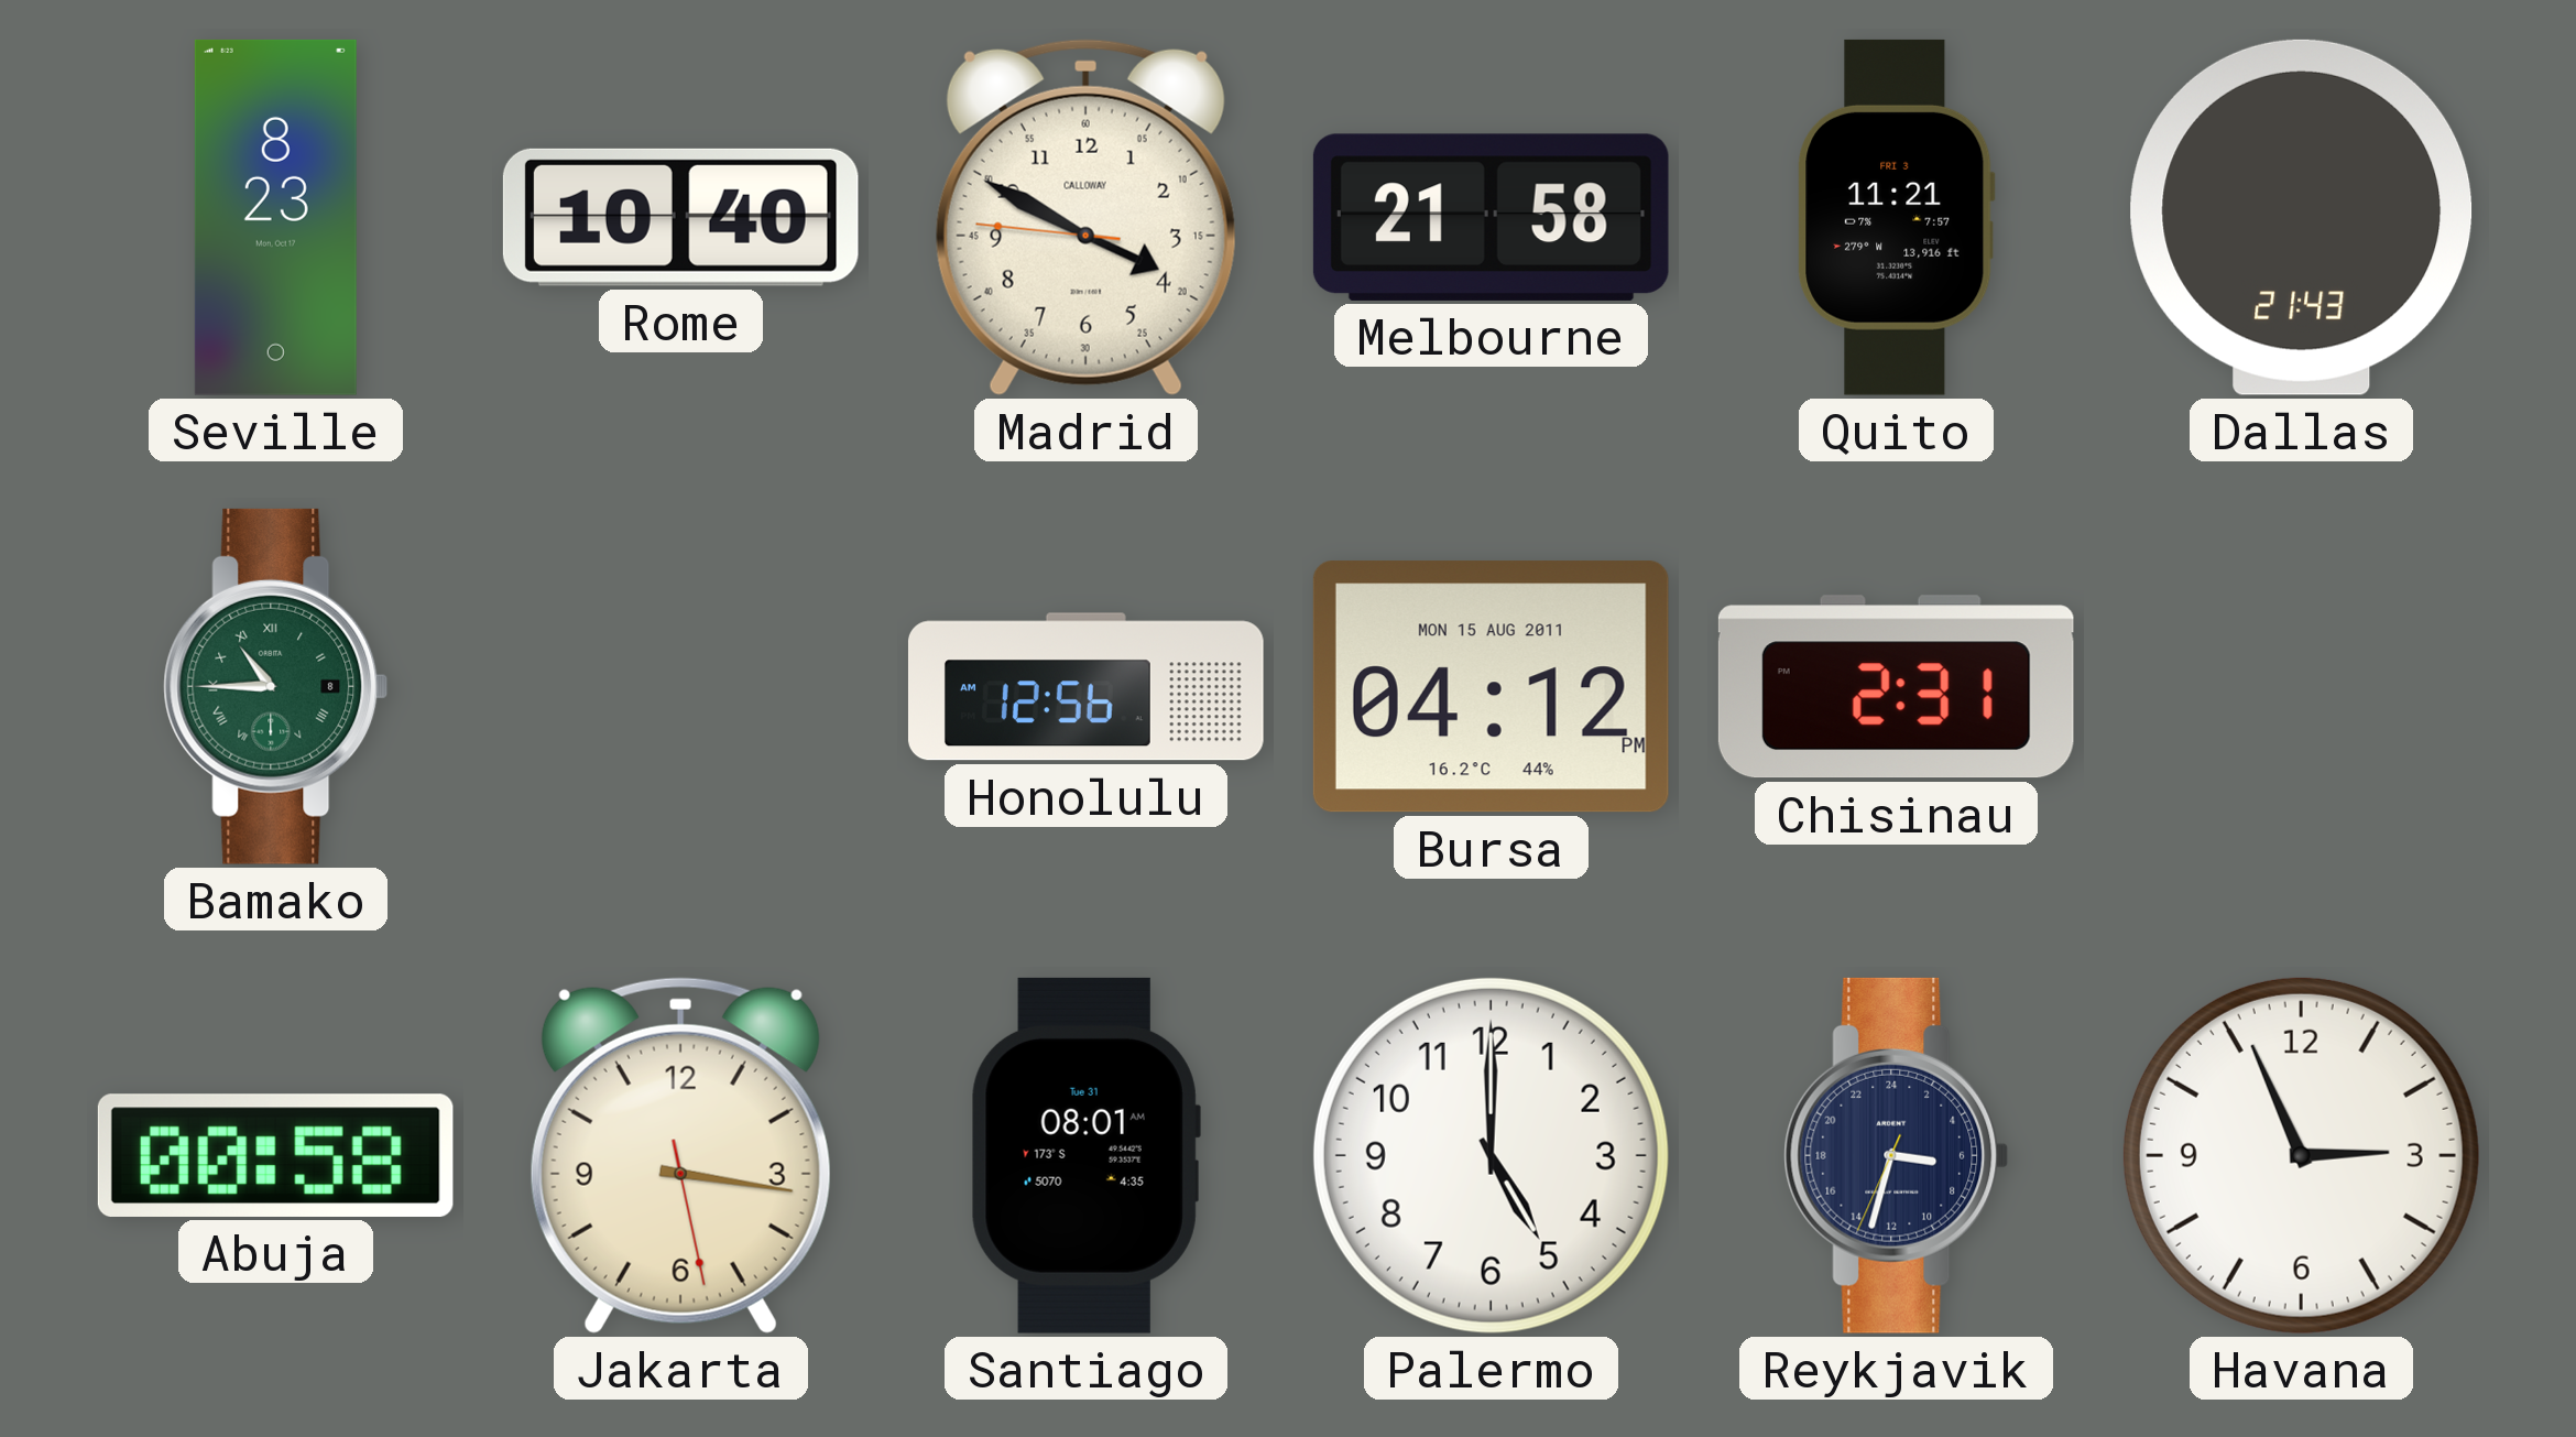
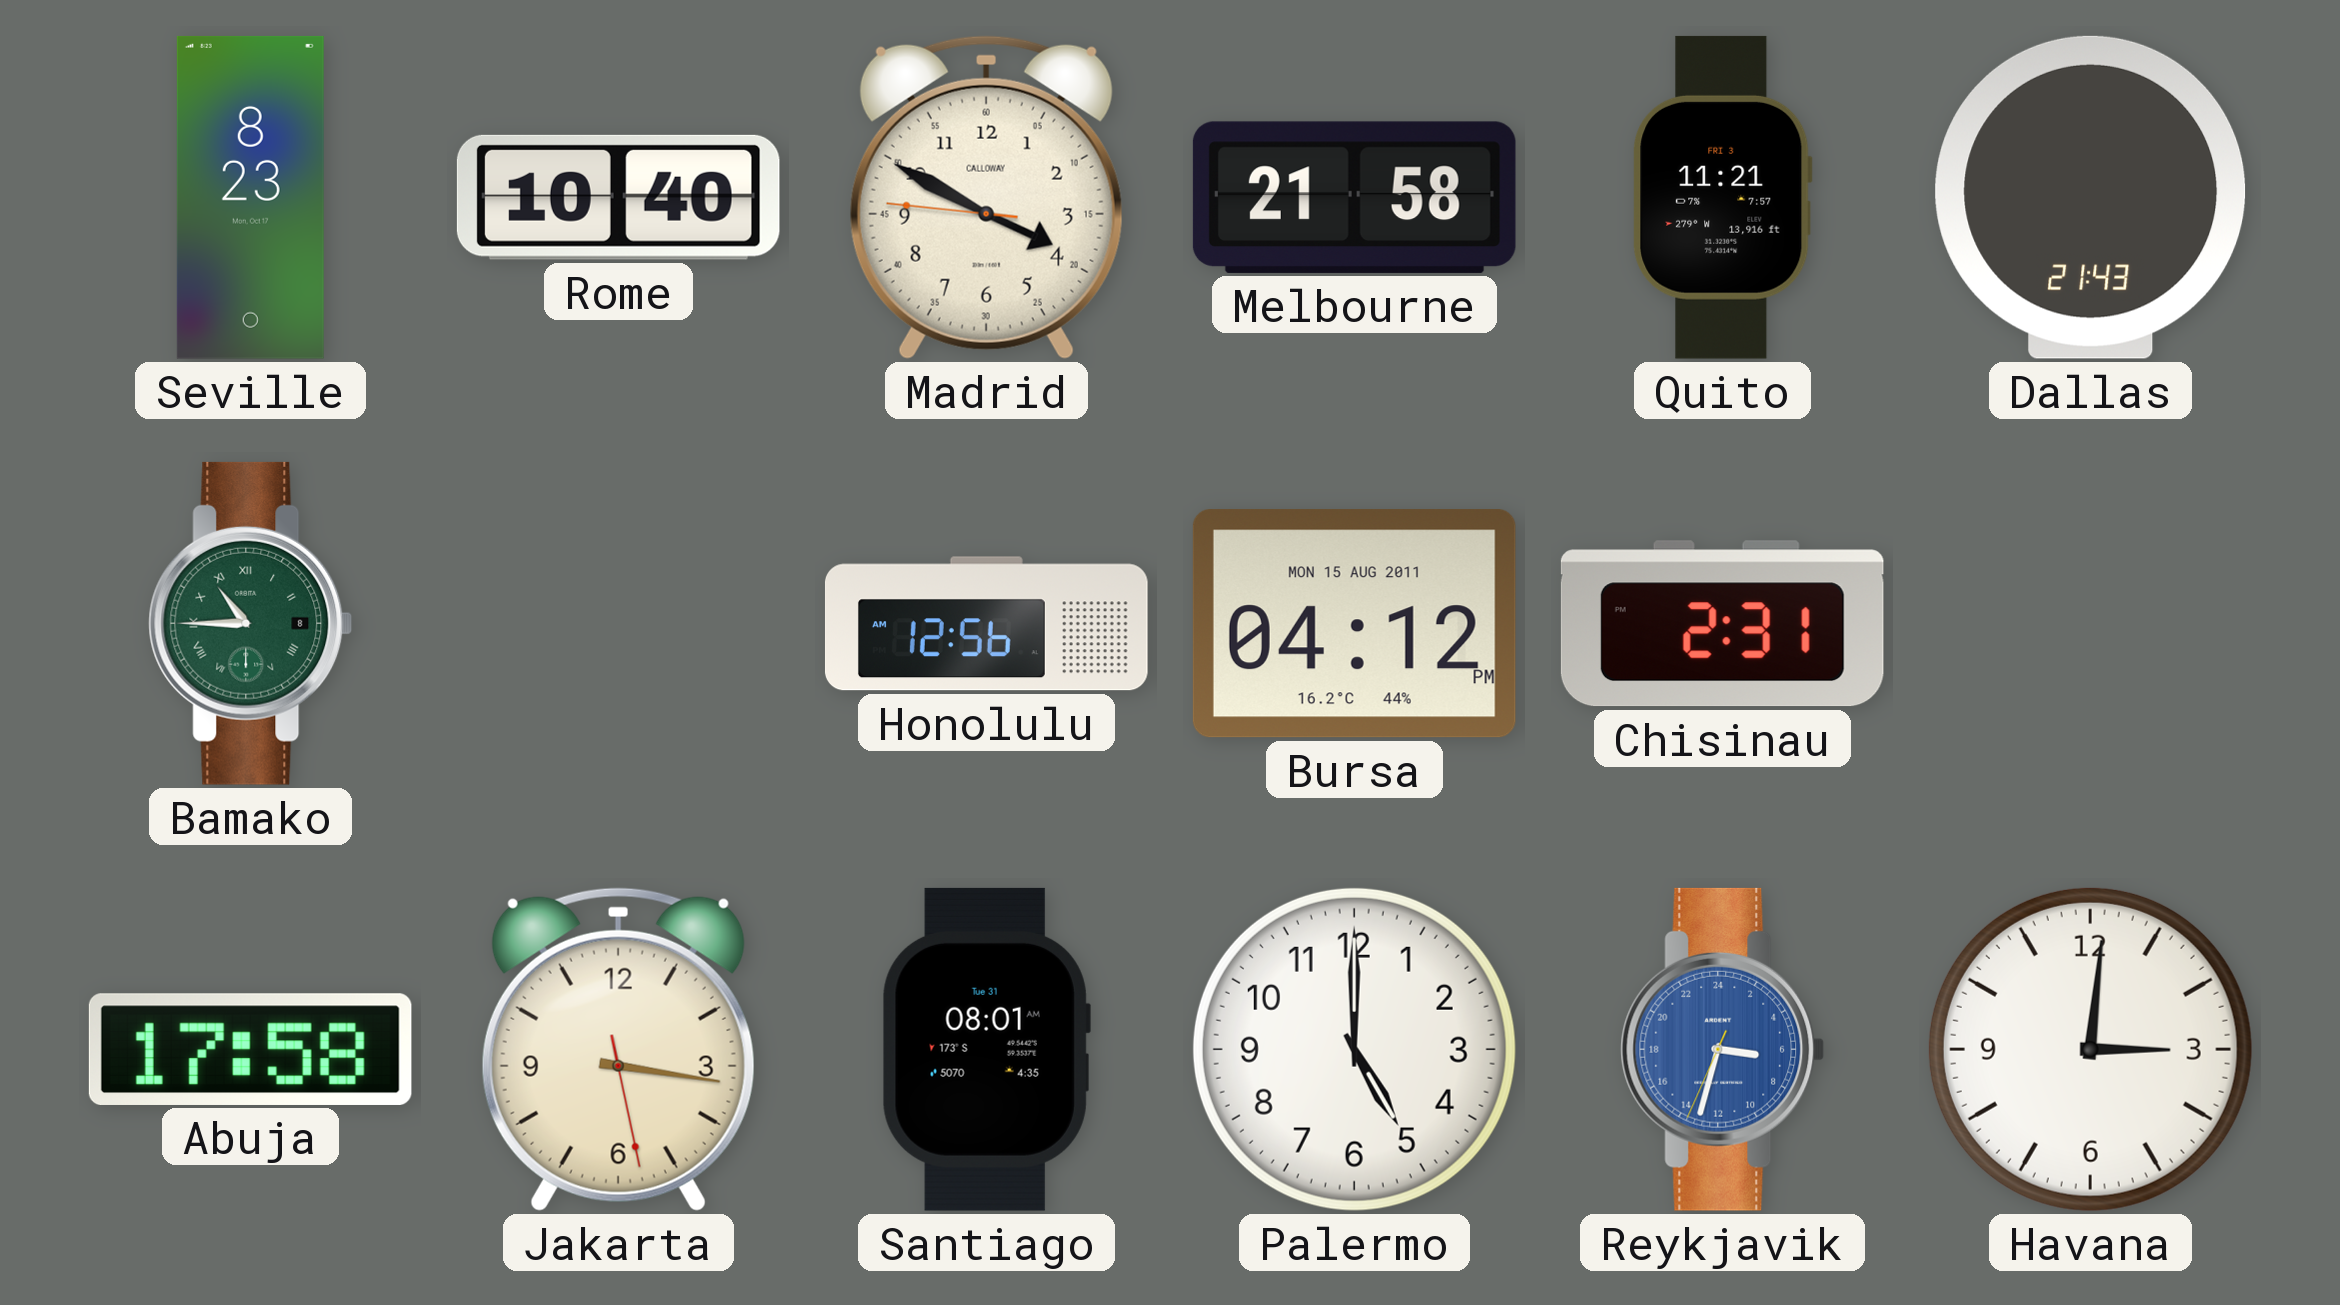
Abuja: 00:58 -> 17:58
Reykjavik dial: navy -> blue
Havana: 2:56 -> 3:01
